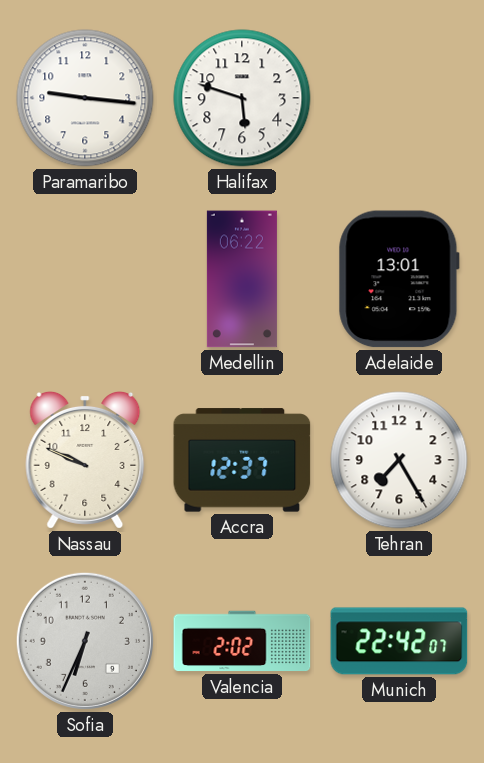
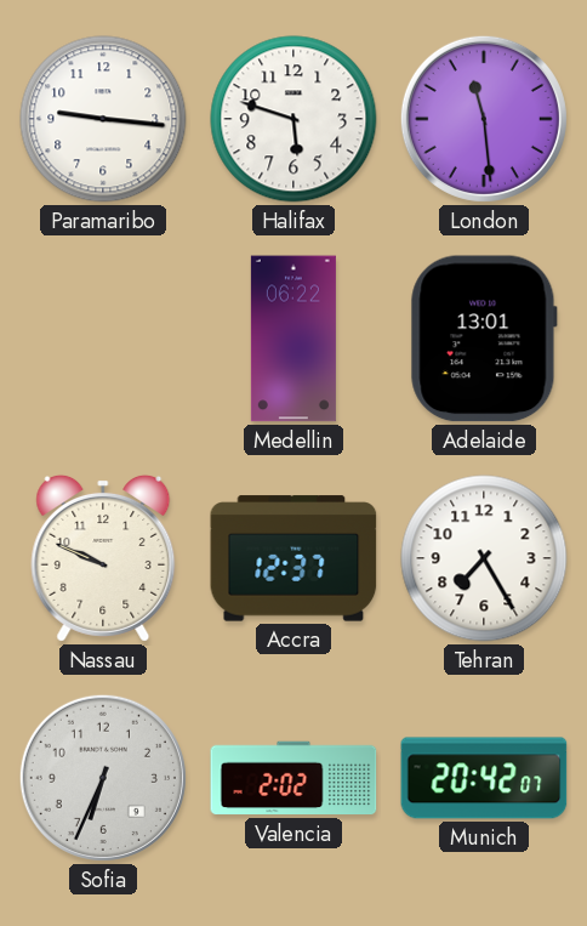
London: none -> 11:29
Munich: 22:42 -> 20:42
